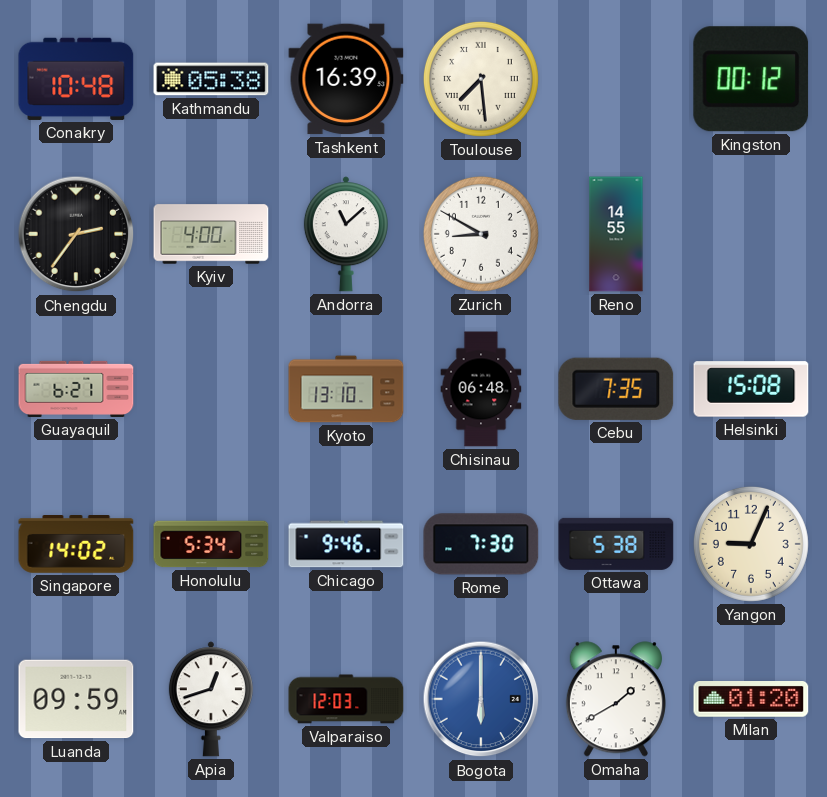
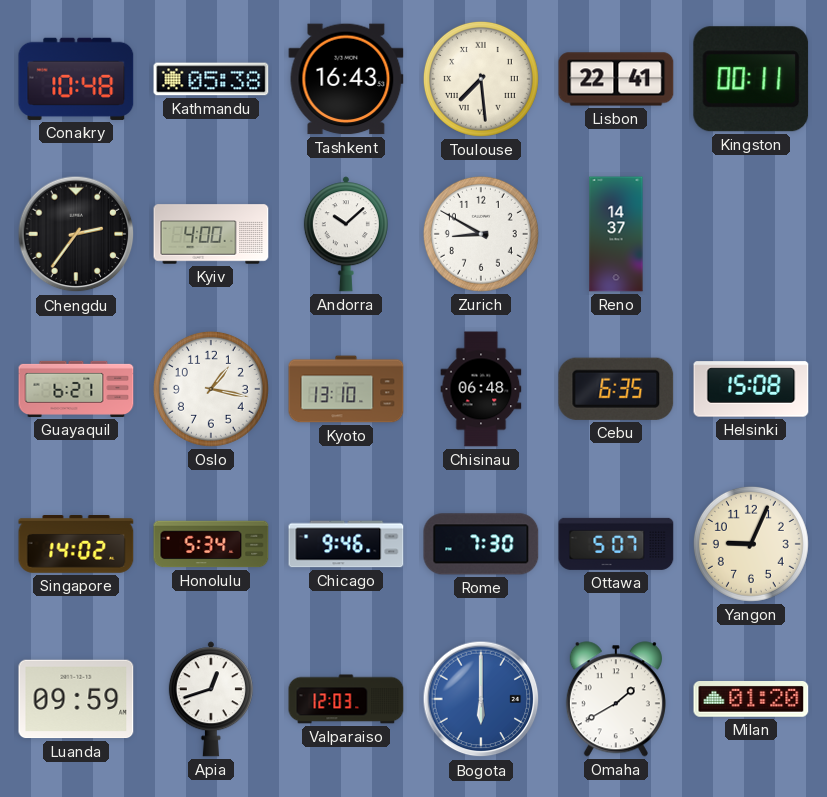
Tashkent: 16:39 -> 16:43
Lisbon: none -> 22:41
Kingston: 00:12 -> 00:11
Andorra: 11:08 -> 10:08
Reno: 14:55 -> 14:37
Oslo: none -> 1:17
Cebu: 7:35 -> 6:35
Ottawa: 5:38 -> 5:07
